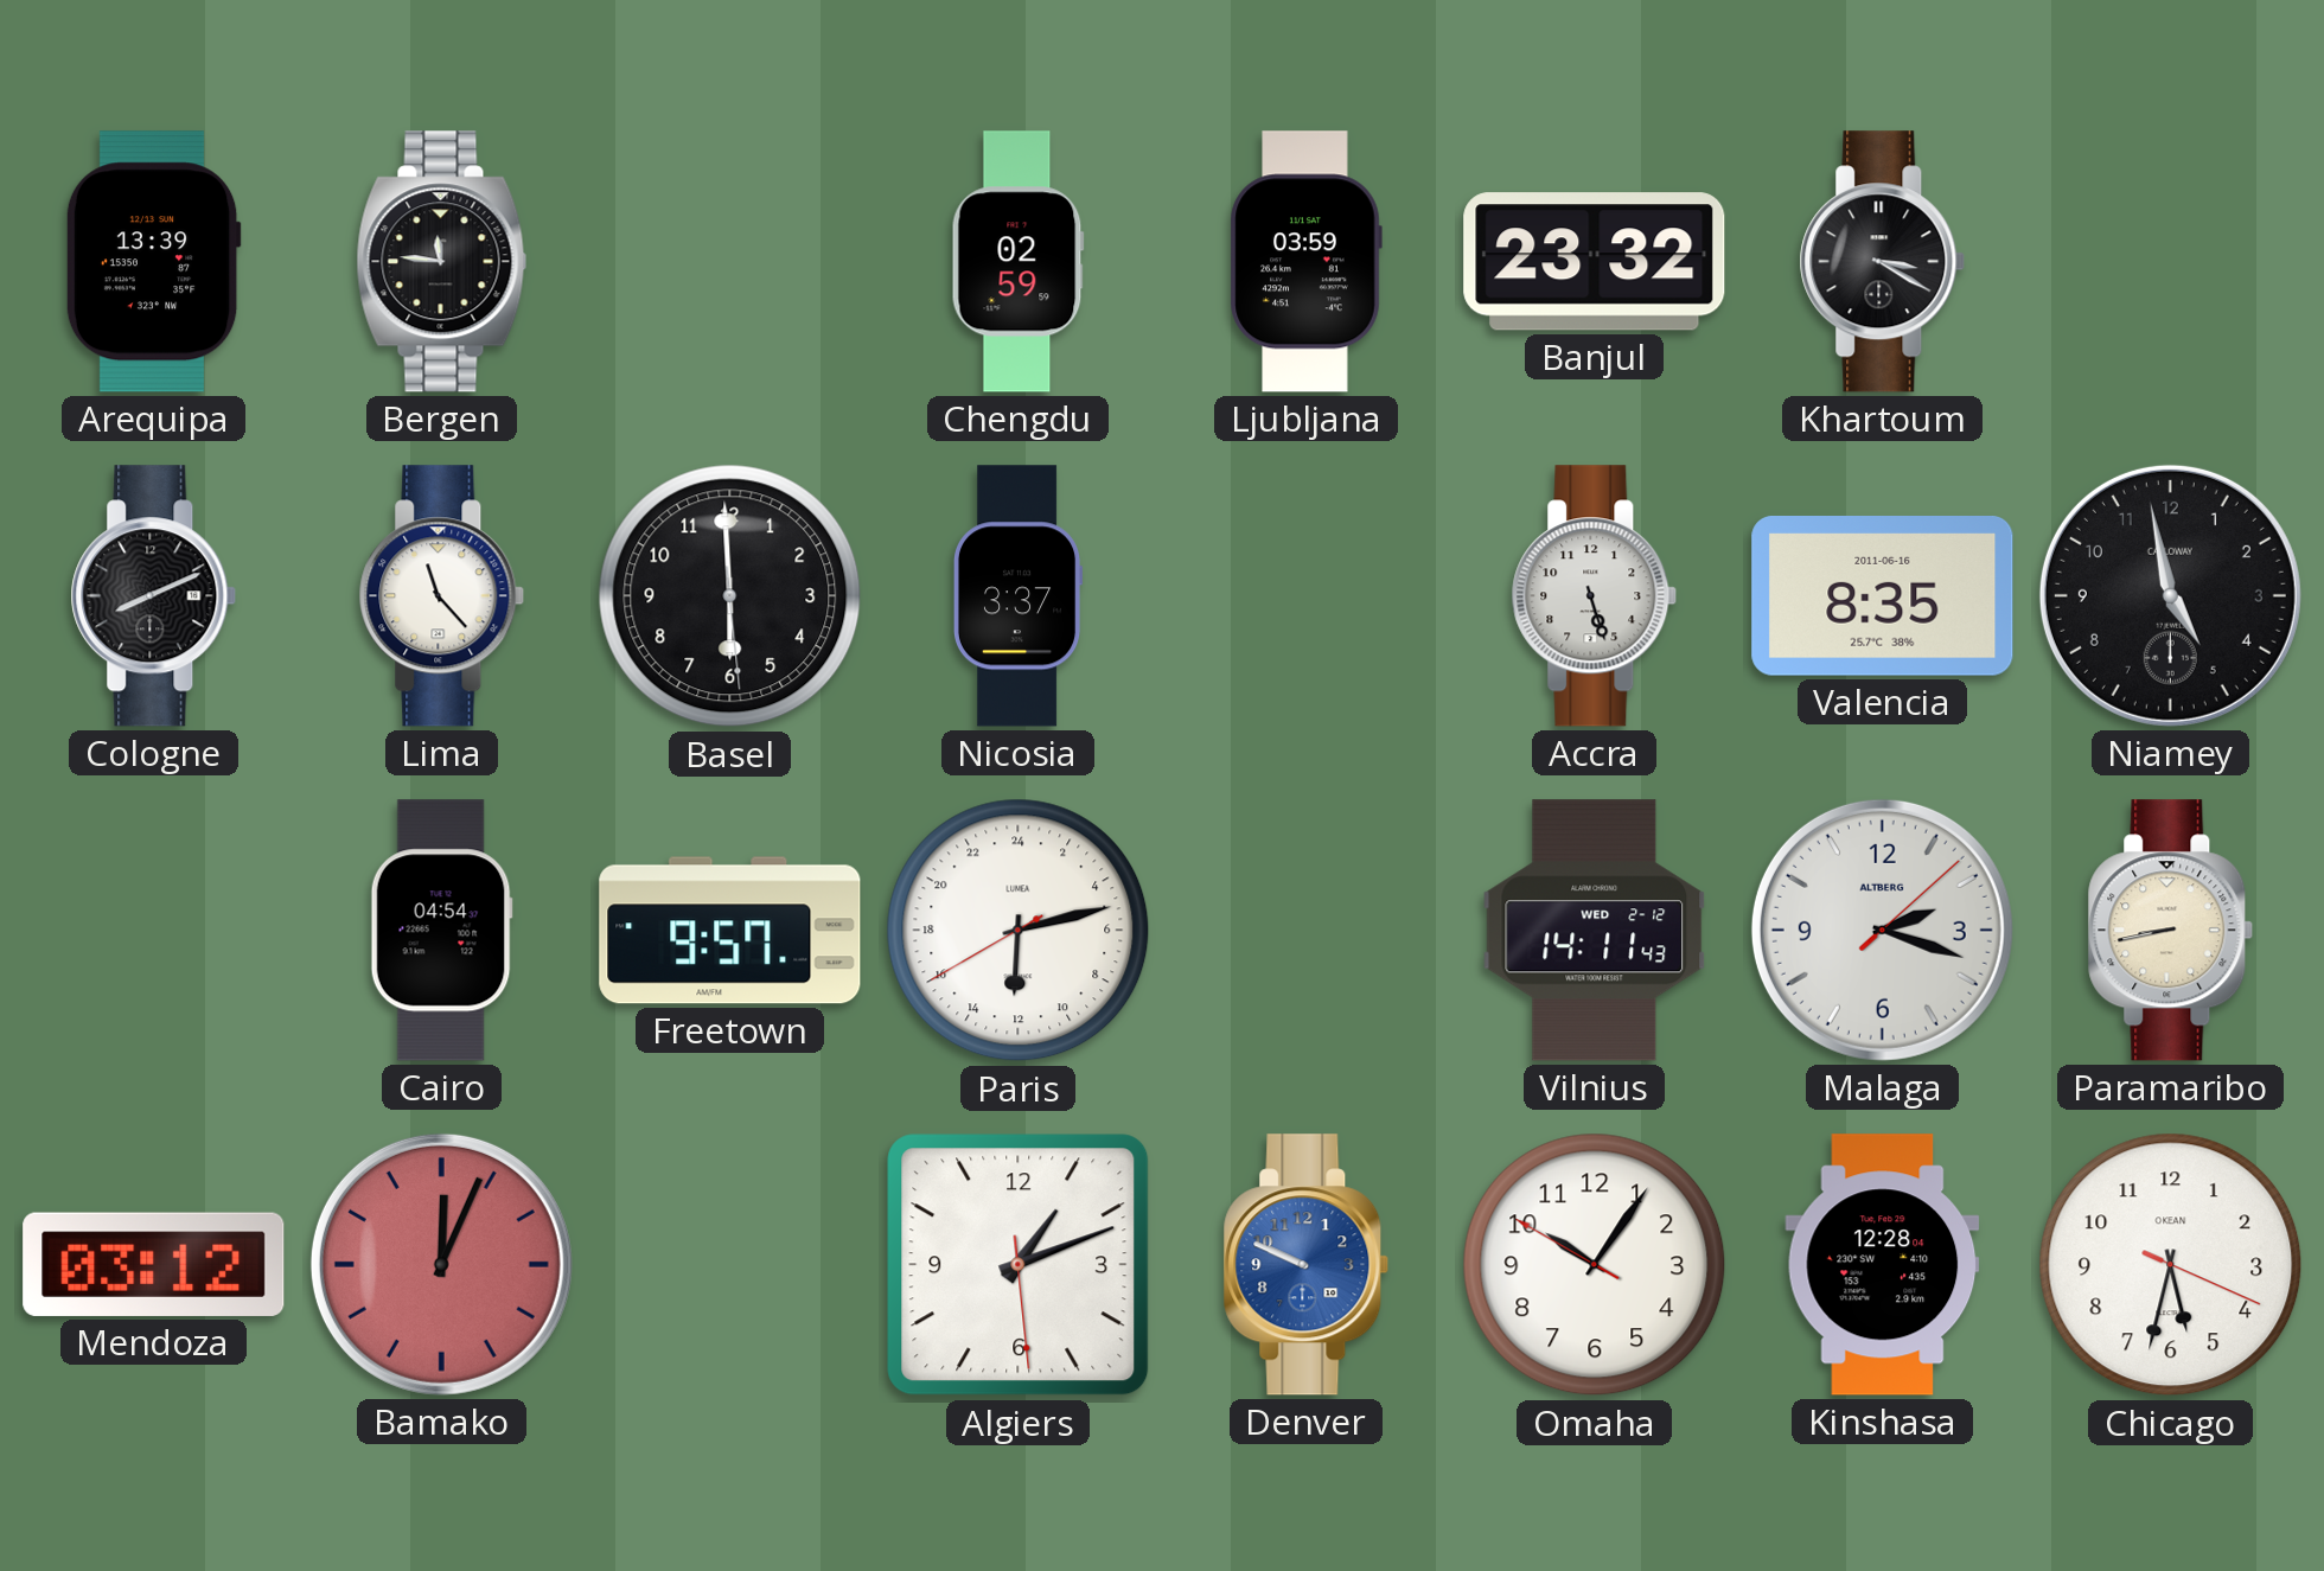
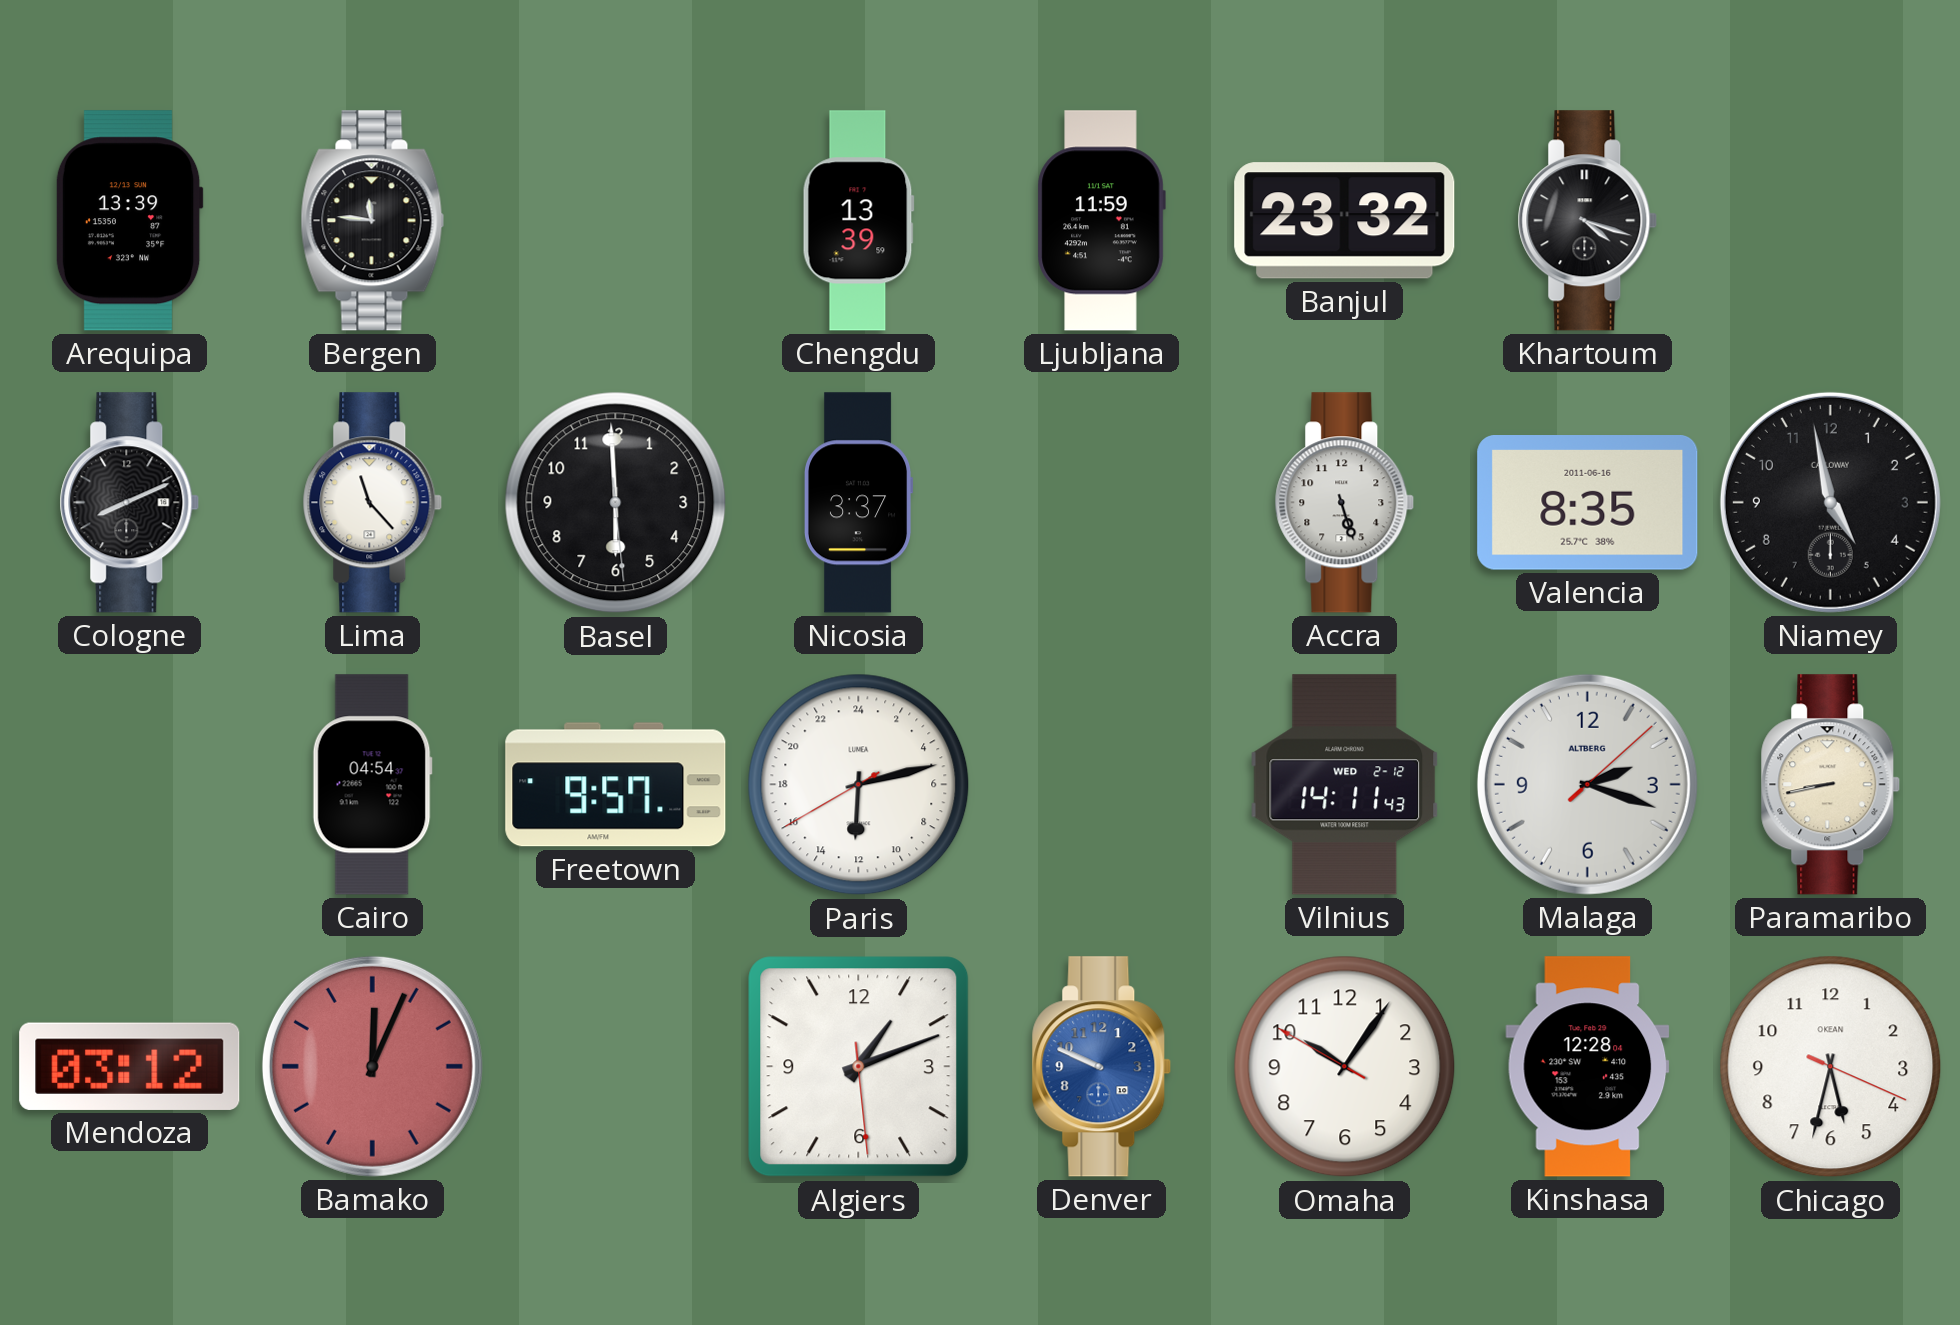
Chengdu: 02:59 -> 13:39
Ljubljana: 03:59 -> 11:59
Khartoum: 3:20 -> 4:18
